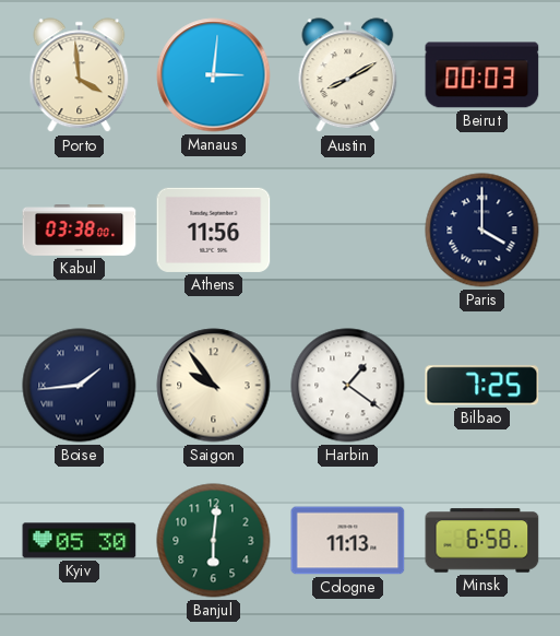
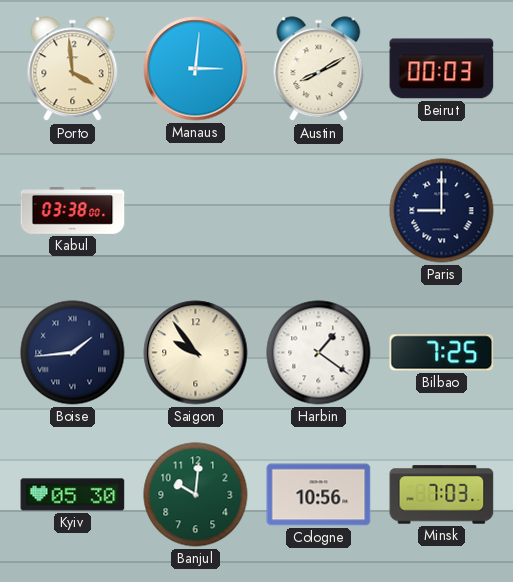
Athens: 11:56 -> none
Paris: 4:00 -> 9:00
Banjul: 6:01 -> 10:01
Cologne: 11:13 -> 10:56
Minsk: 6:58 -> 7:03
